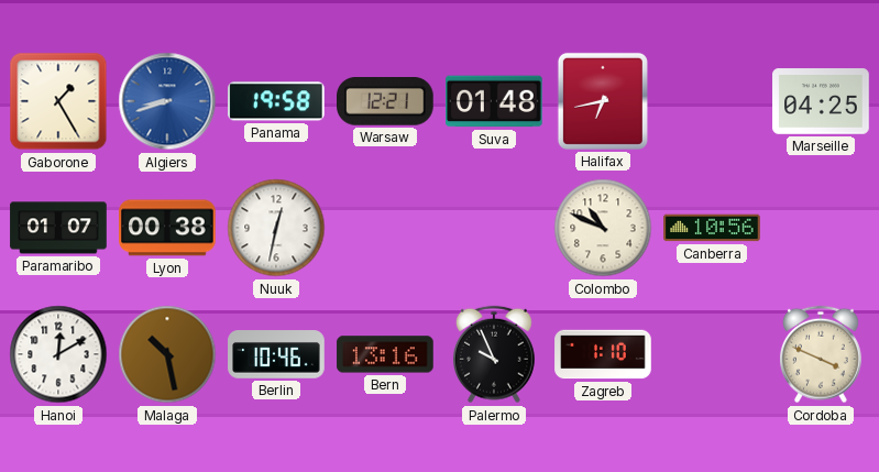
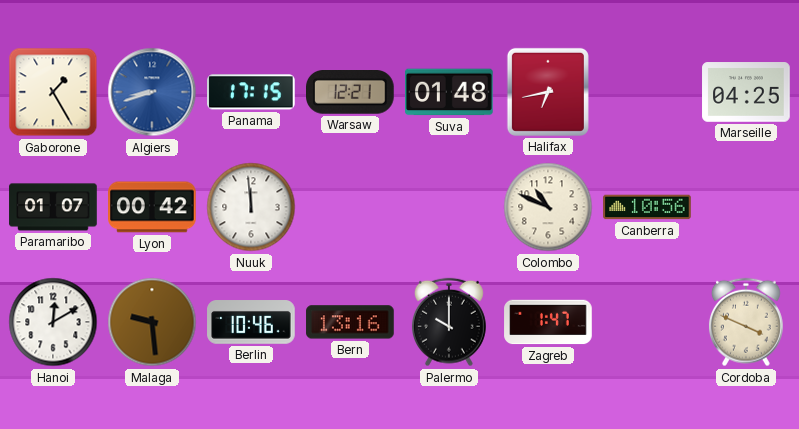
Panama: 19:58 -> 17:15
Lyon: 00:38 -> 00:42
Nuuk: 12:32 -> 11:59
Malaga: 10:28 -> 9:29
Palermo: 9:56 -> 10:00
Zagreb: 1:10 -> 1:47
